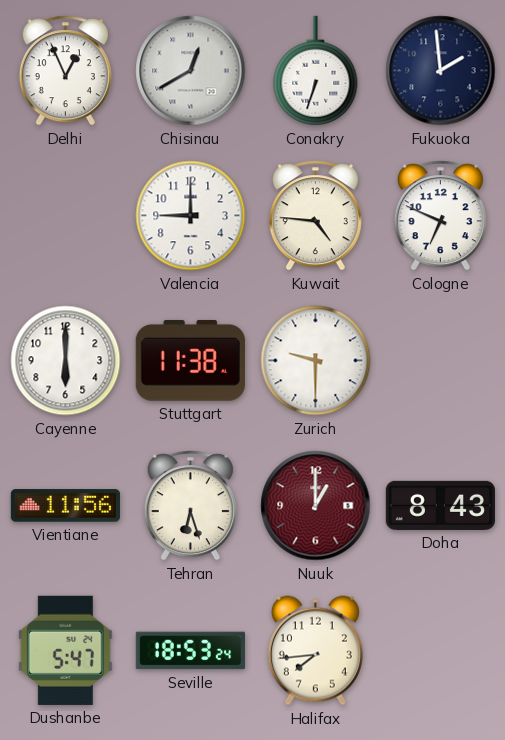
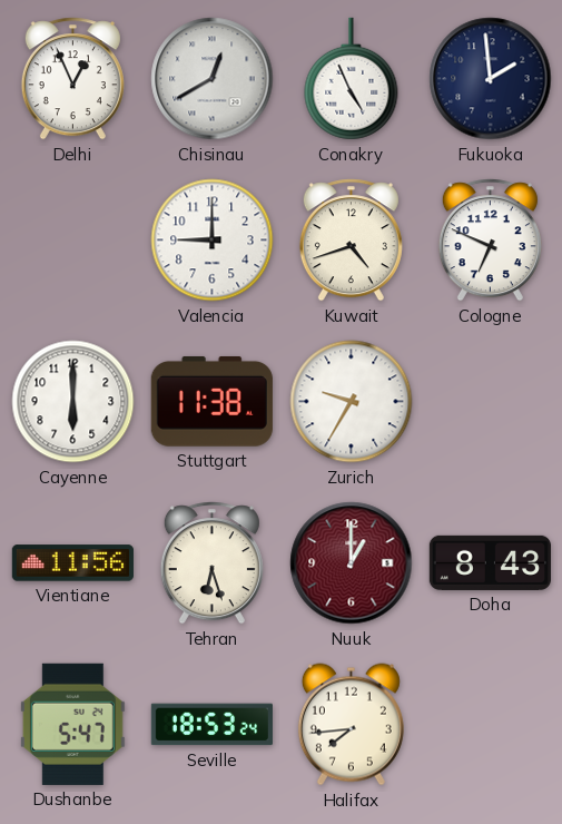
Conakry: 6:33 -> 4:56
Kuwait: 4:46 -> 4:42
Zurich: 9:30 -> 9:35
